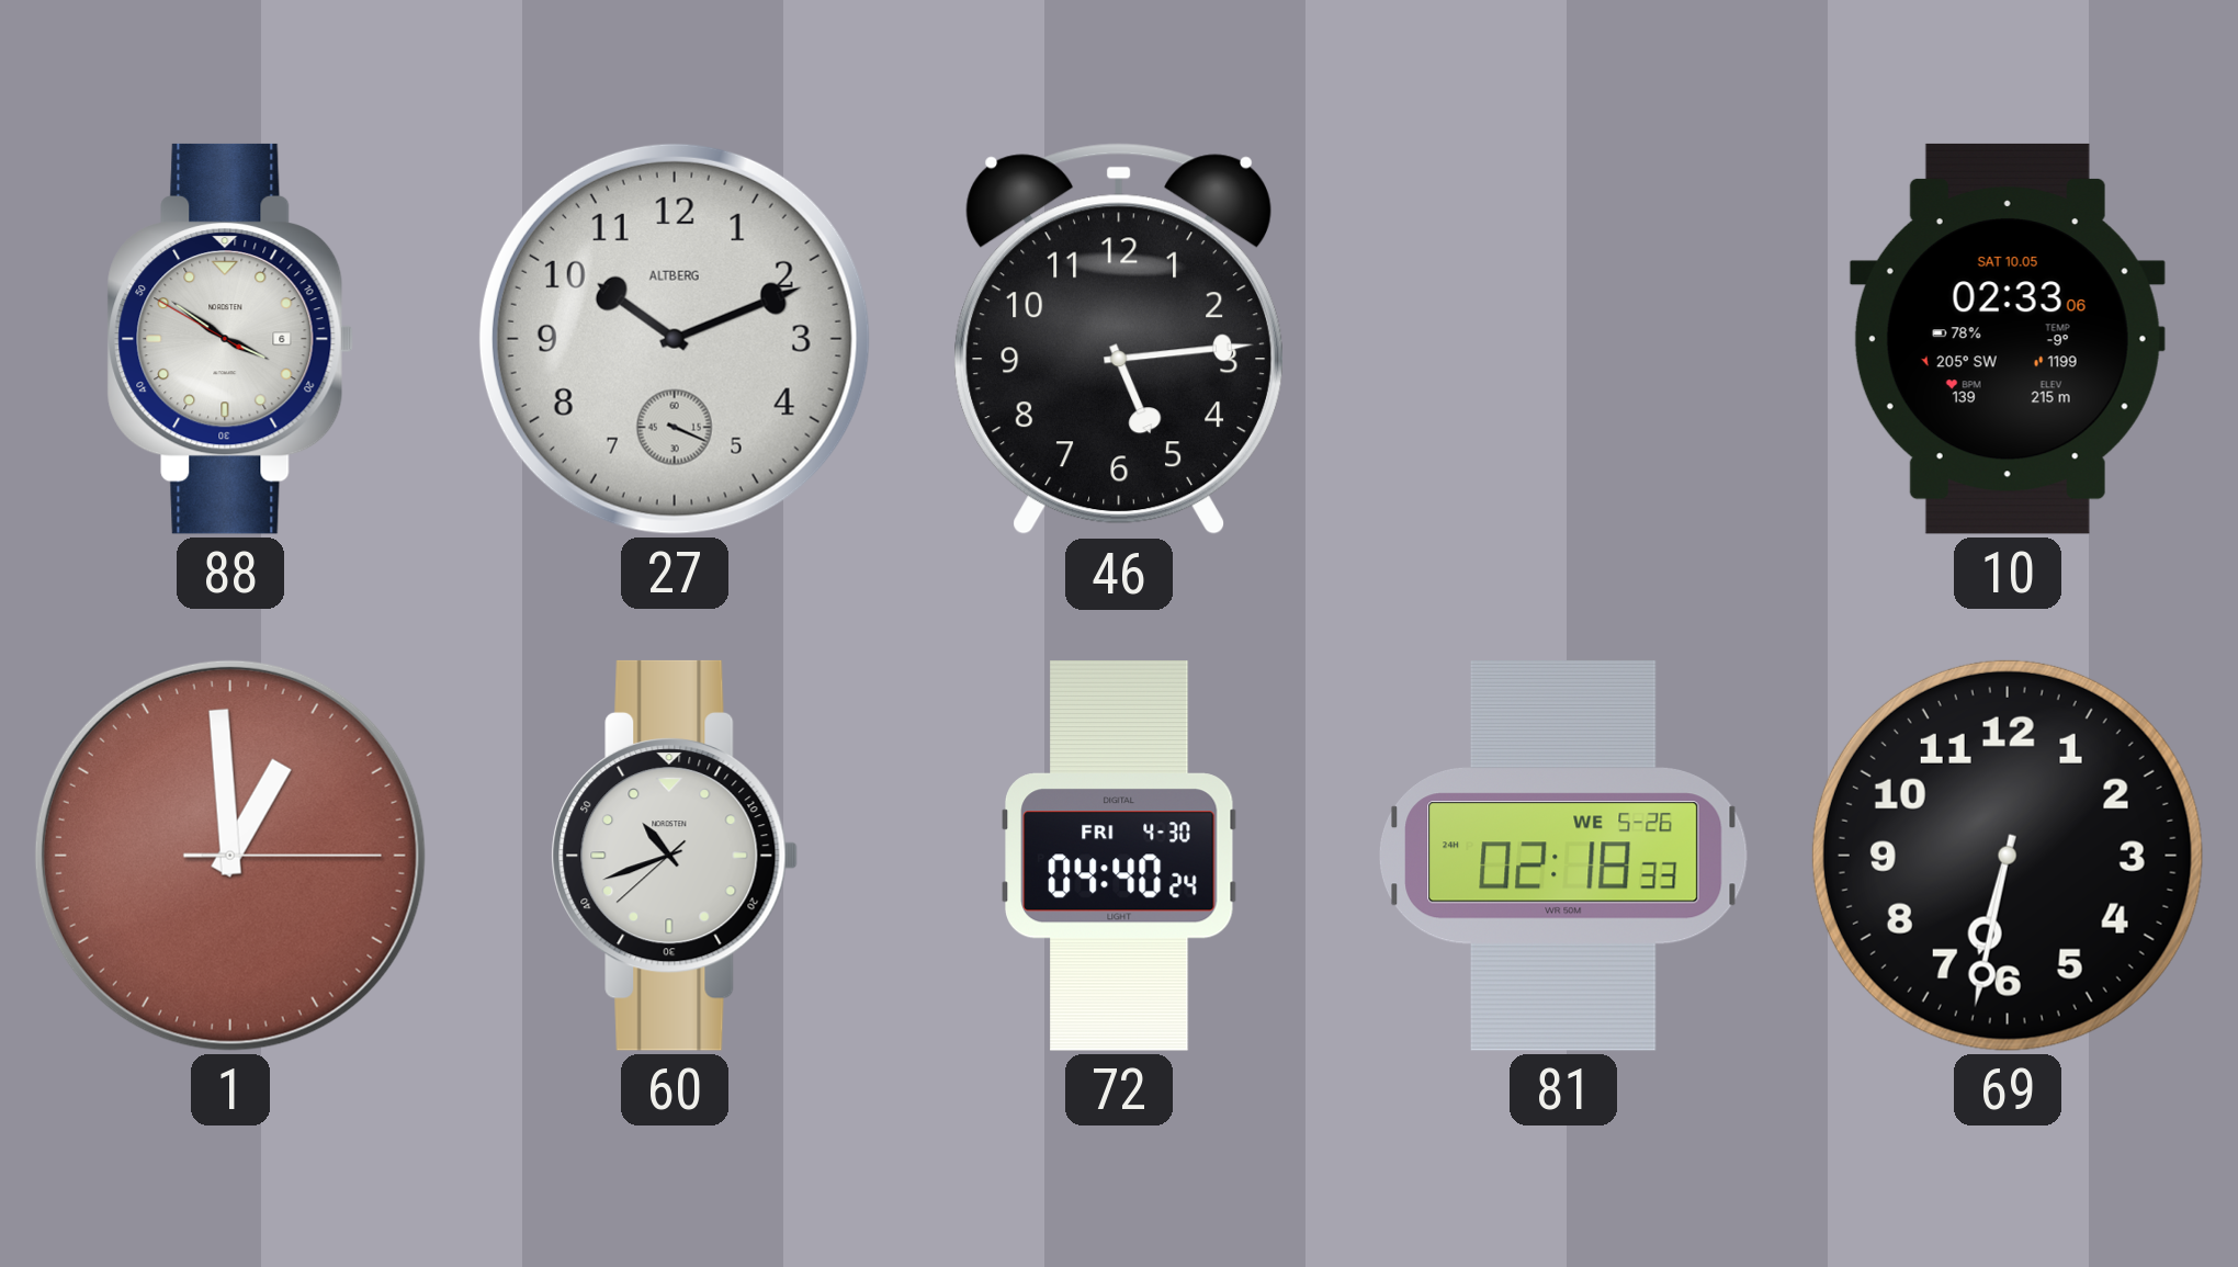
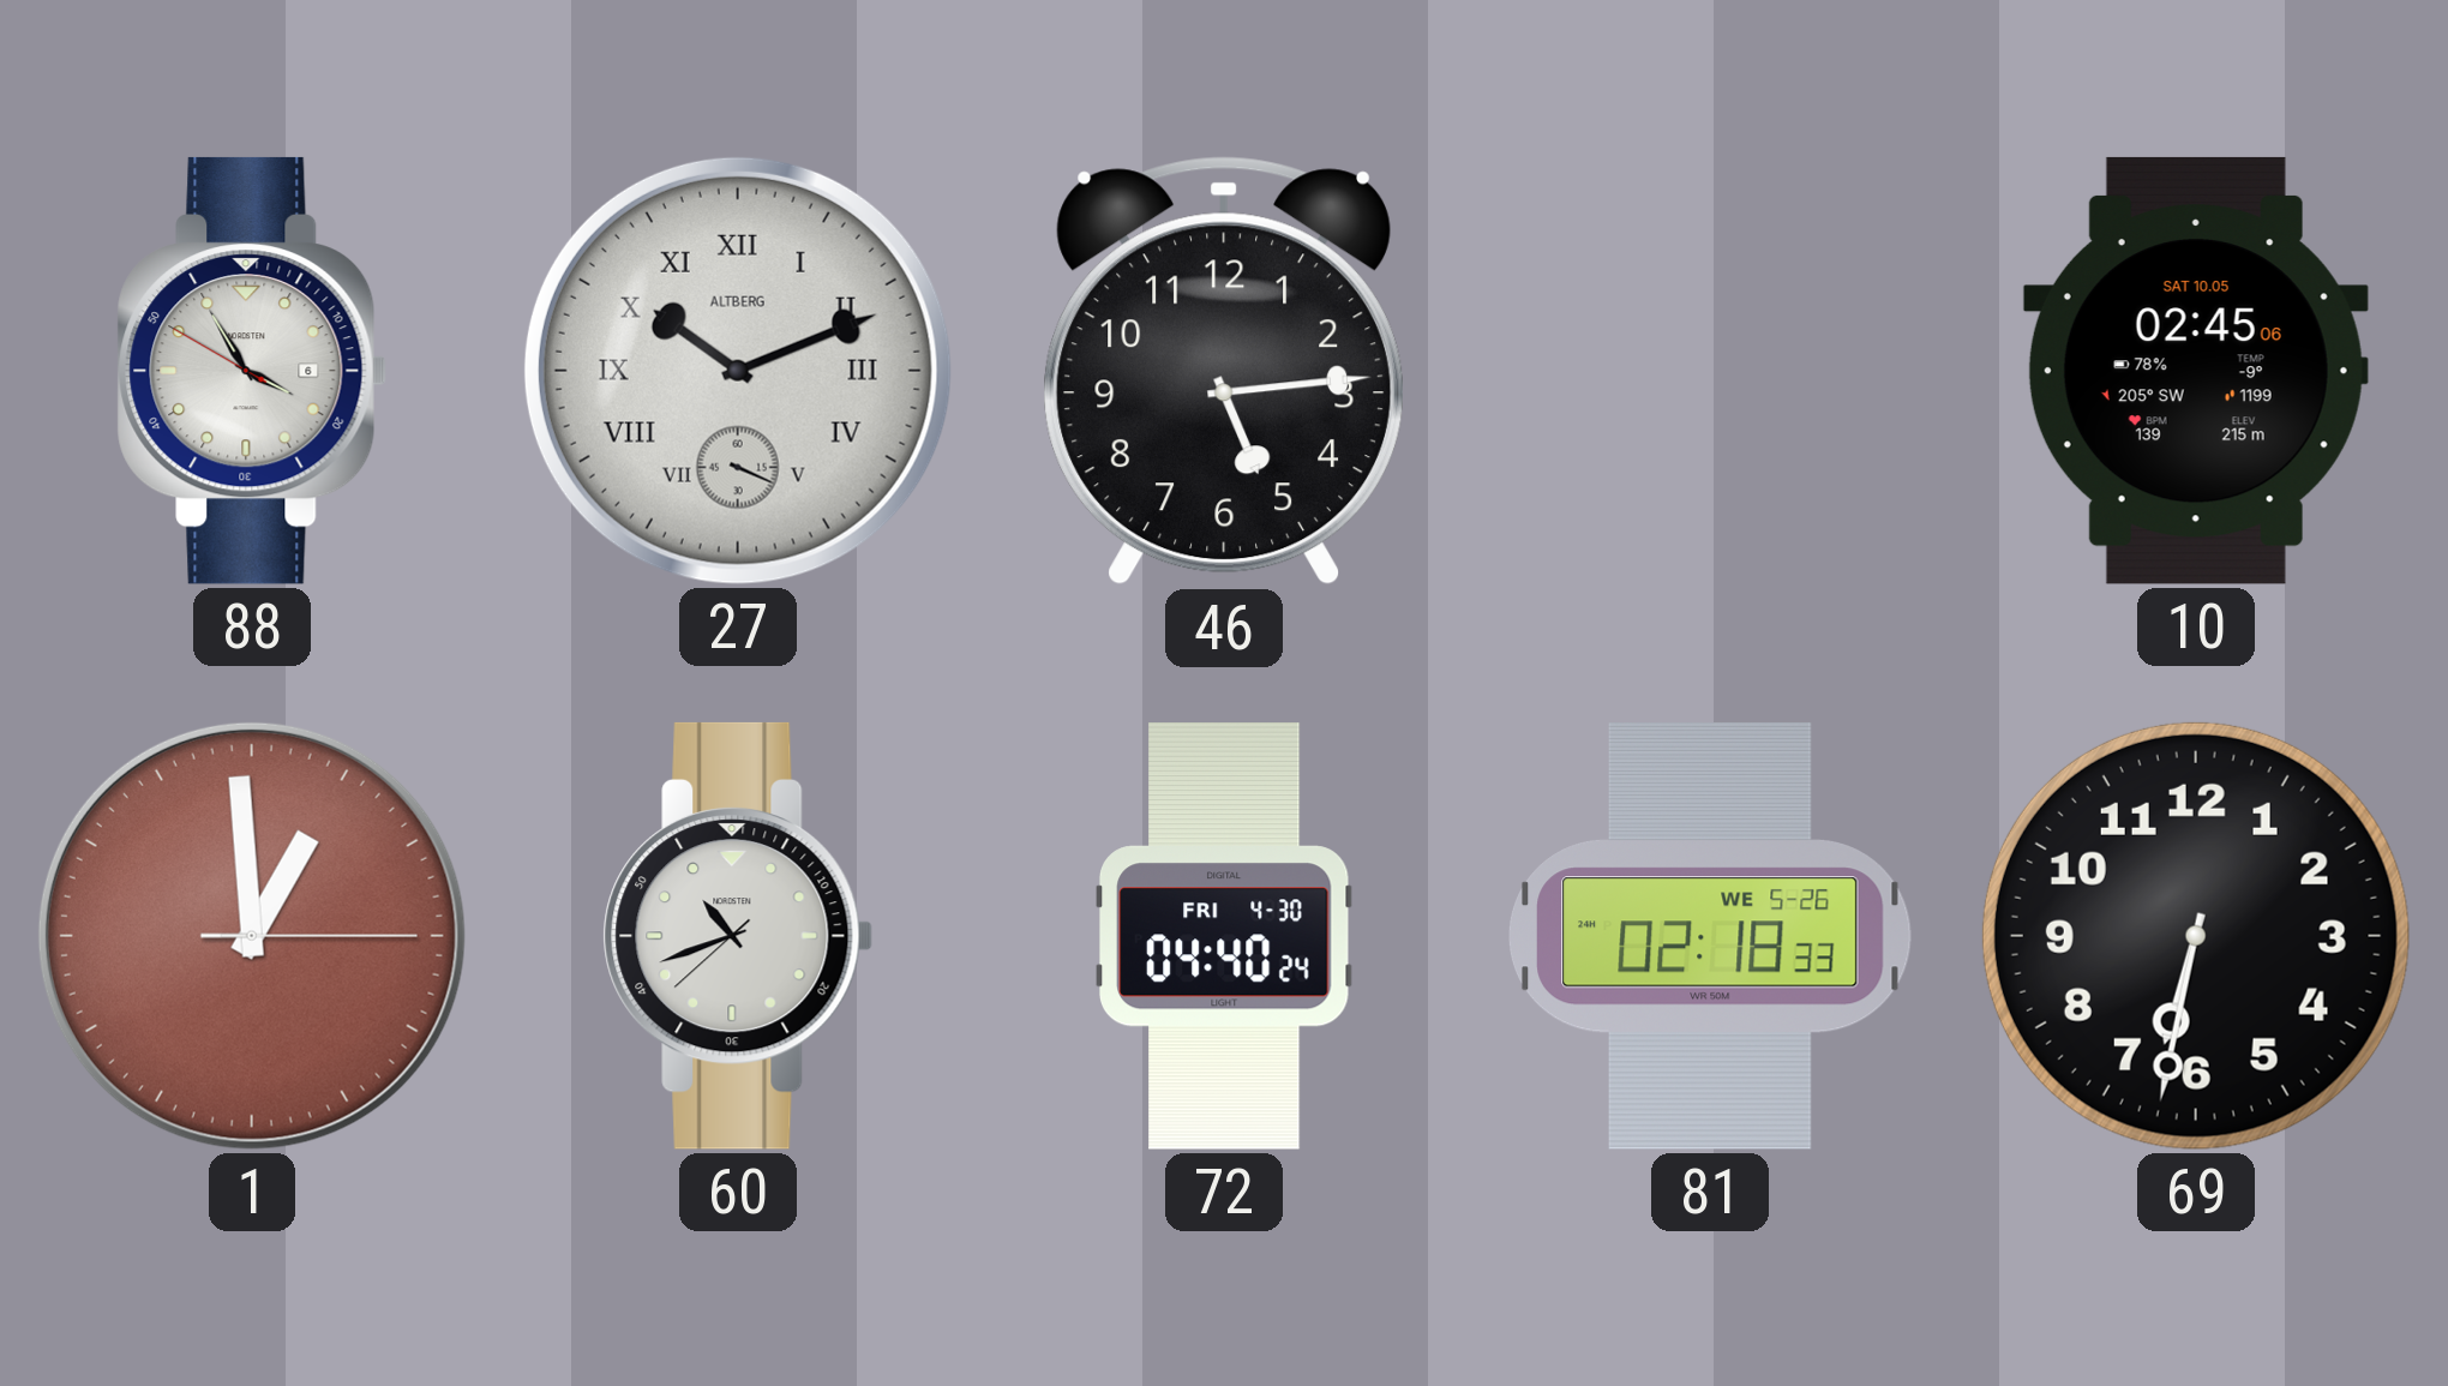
88: 3:50 -> 3:54
27 numerals: Arabic -> Roman
10: 02:33 -> 02:45
